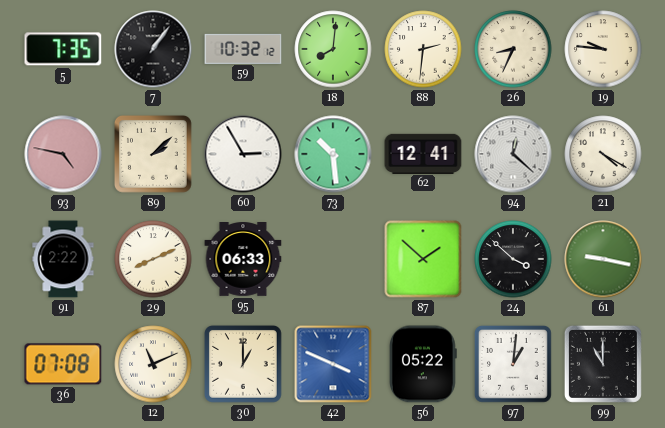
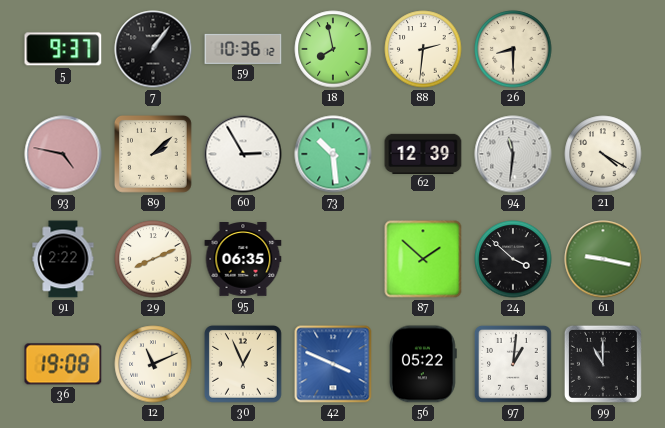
5: 7:35 -> 9:37
59: 10:32 -> 10:36
18: 8:01 -> 7:58
26: 8:34 -> 8:30
19: 9:46 -> none
62: 12:41 -> 12:39
94: 12:22 -> 11:31
95: 06:33 -> 06:35
36: 07:08 -> 19:08
30: 1:00 -> 12:56
